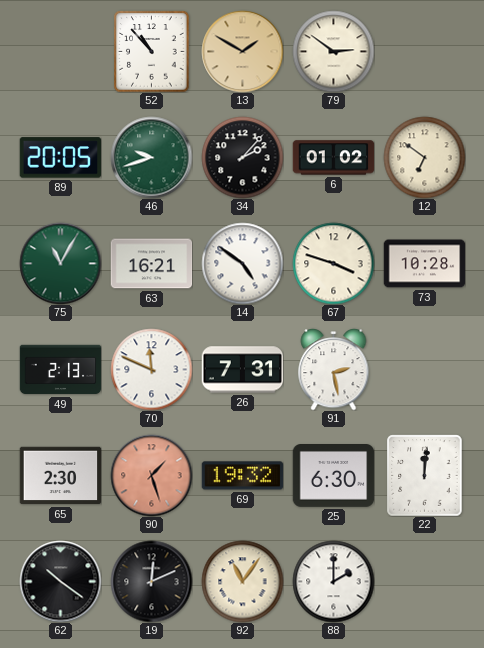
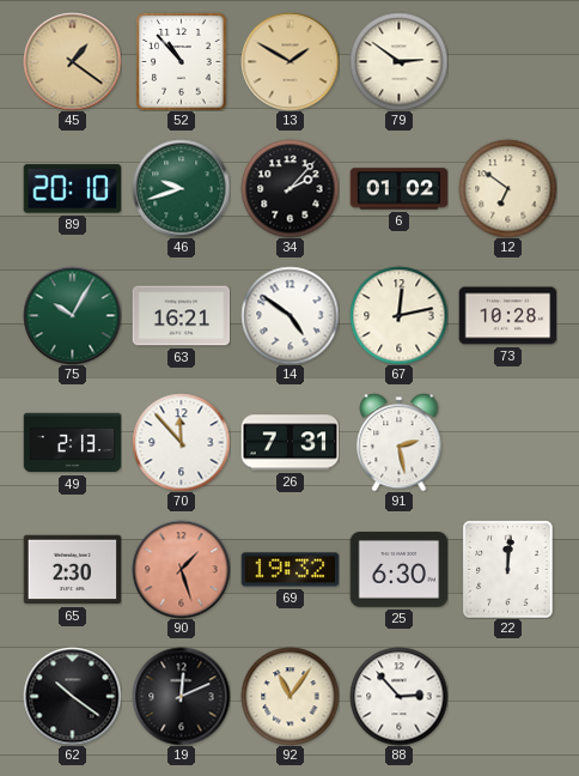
45: none -> 1:21
89: 20:05 -> 20:10
75: 11:05 -> 10:05
67: 3:48 -> 12:13
70: 11:49 -> 11:53
88: 2:00 -> 2:53
